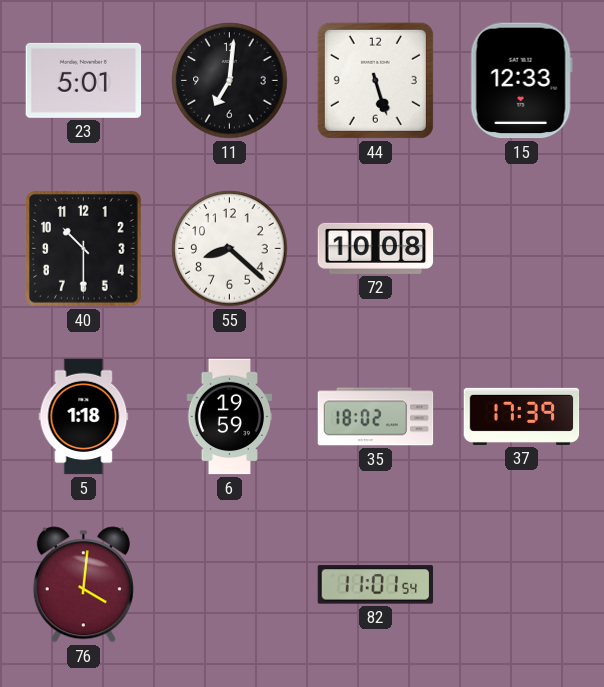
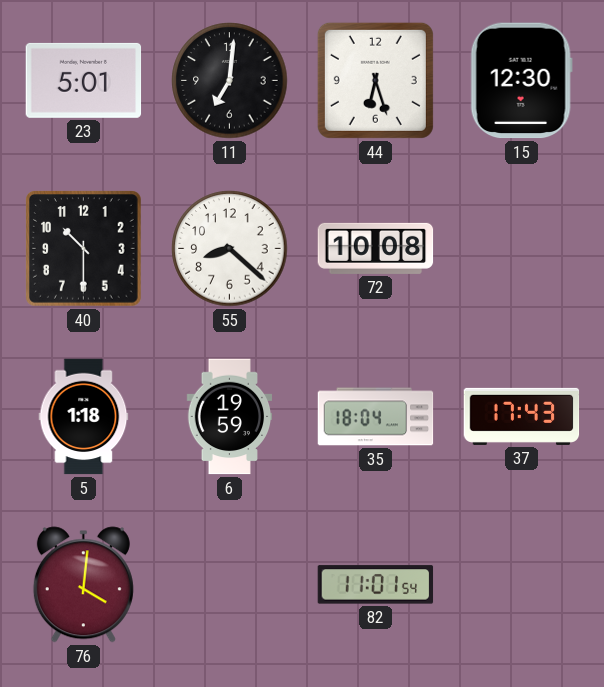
44: 5:27 -> 6:27
15: 12:33 -> 12:30
35: 18:02 -> 18:04
37: 17:39 -> 17:43
